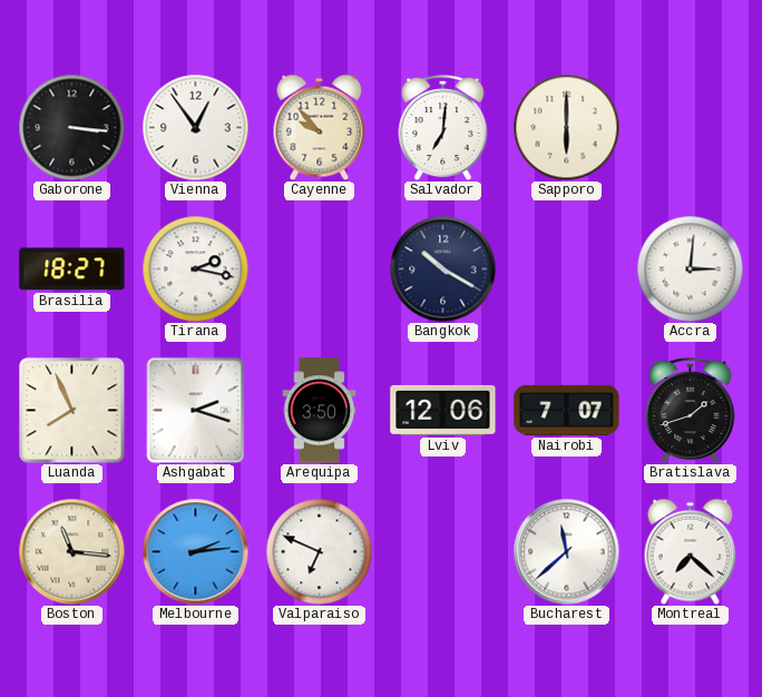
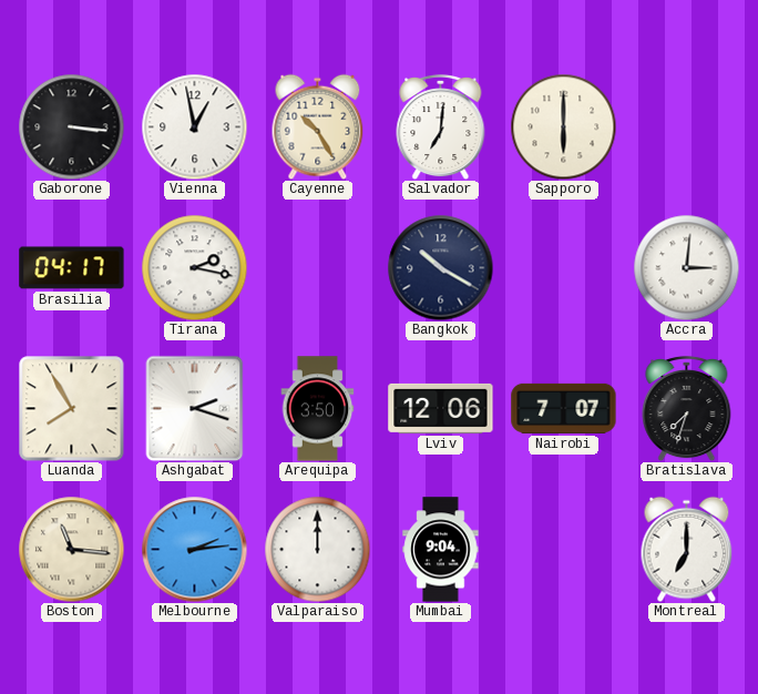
Vienna: 12:54 -> 12:58
Cayenne: 9:53 -> 10:25
Brasilia: 18:27 -> 04:17
Luanda: 7:56 -> 7:55
Bratislava: 1:42 -> 7:33
Valparaiso: 6:49 -> 12:00
Mumbai: none -> 9:04
Bucharest: 11:38 -> none
Montreal: 7:22 -> 7:00
